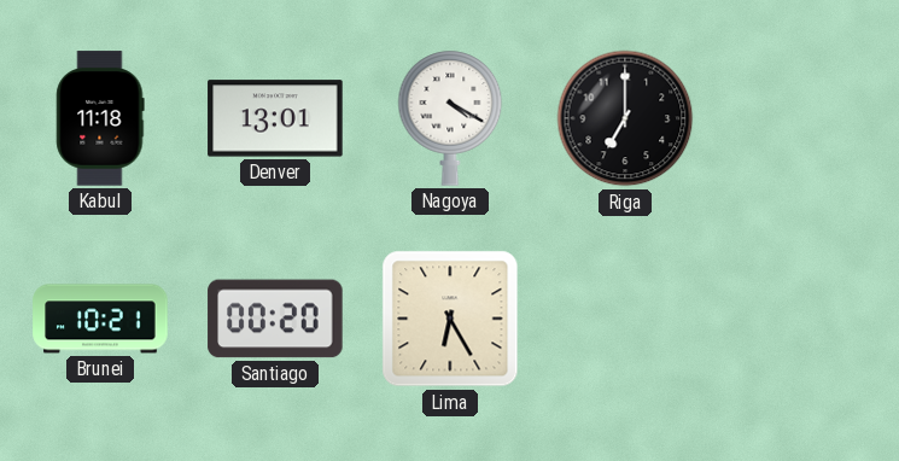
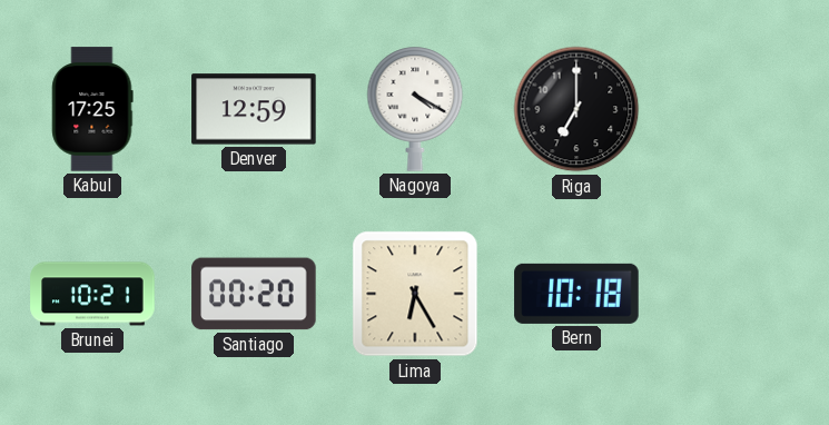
Kabul: 11:18 -> 17:25
Denver: 13:01 -> 12:59
Bern: none -> 10:18
